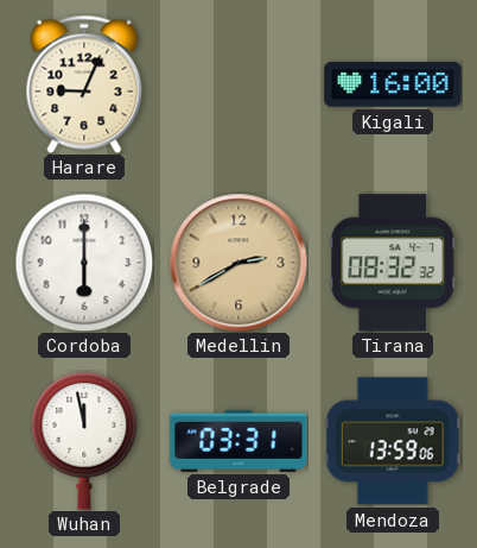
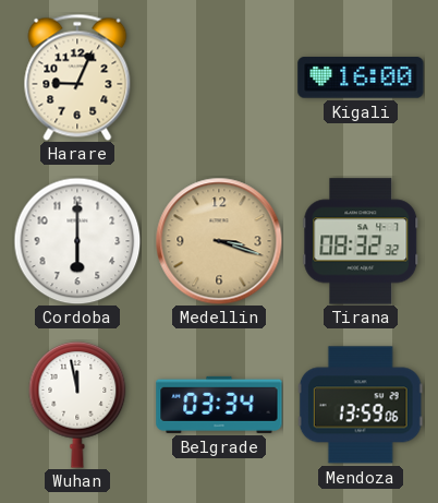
Medellin: 2:40 -> 3:18
Belgrade: 03:31 -> 03:34
